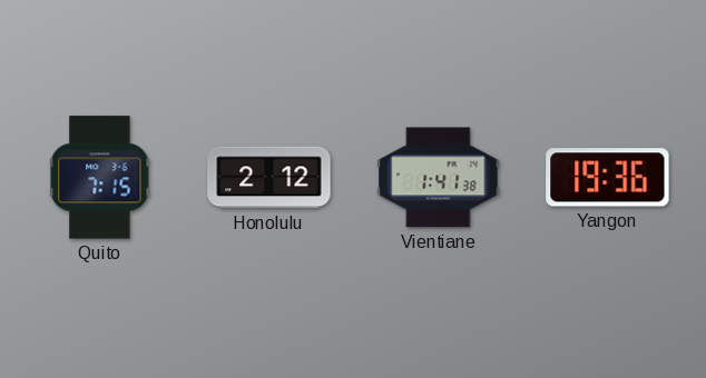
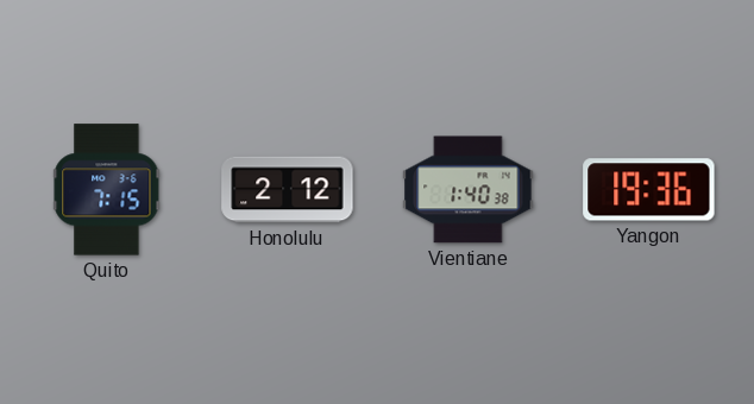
Vientiane: 1:41 -> 1:40
